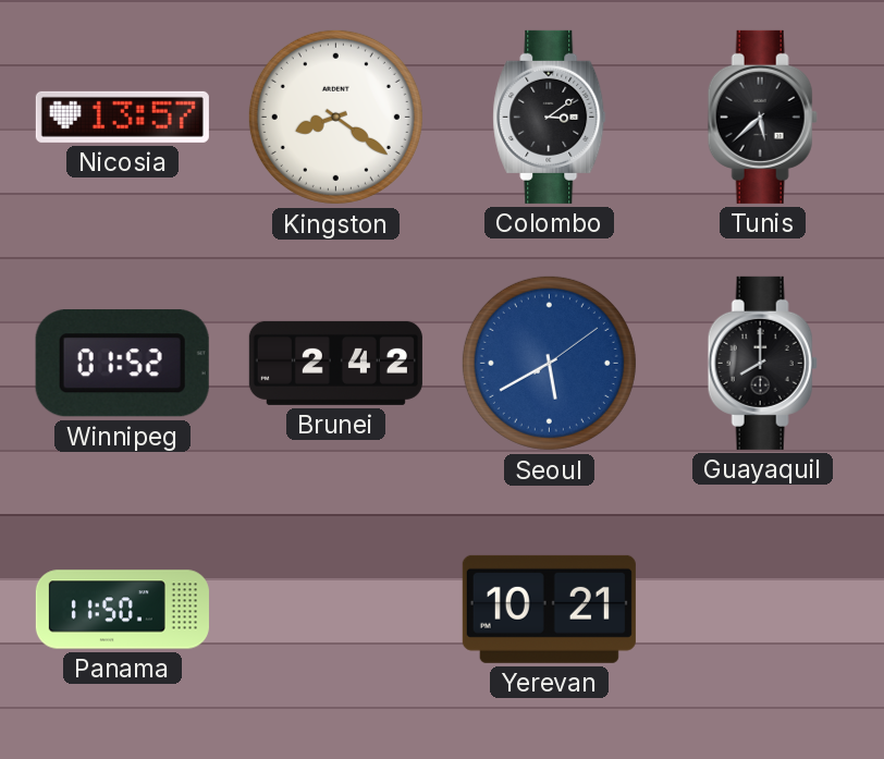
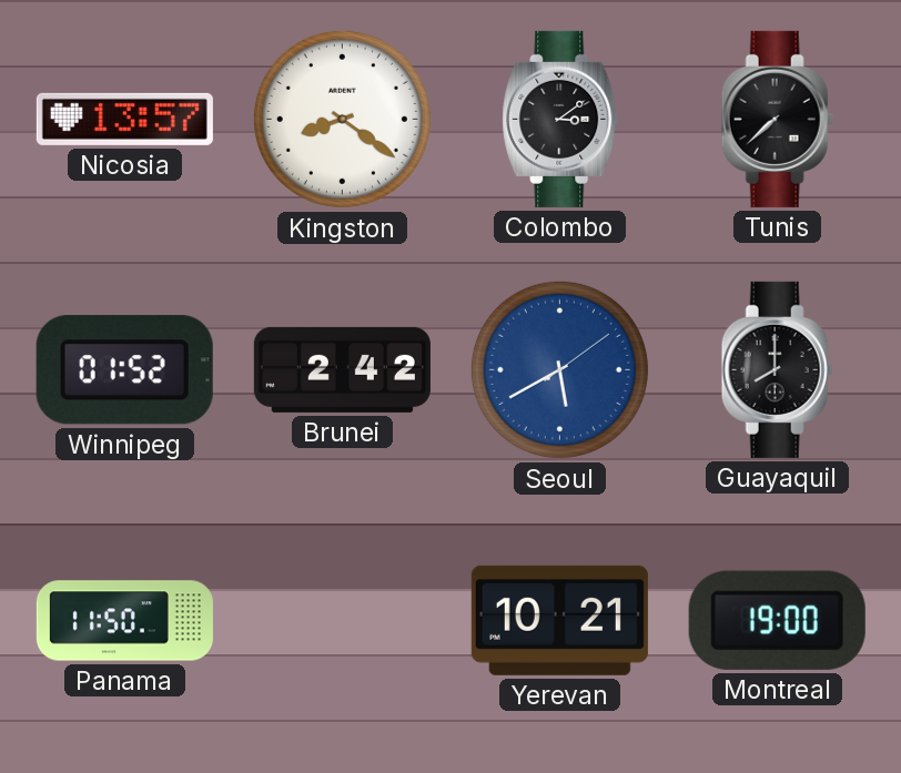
Tunis: 5:38 -> 7:38
Montreal: none -> 19:00
